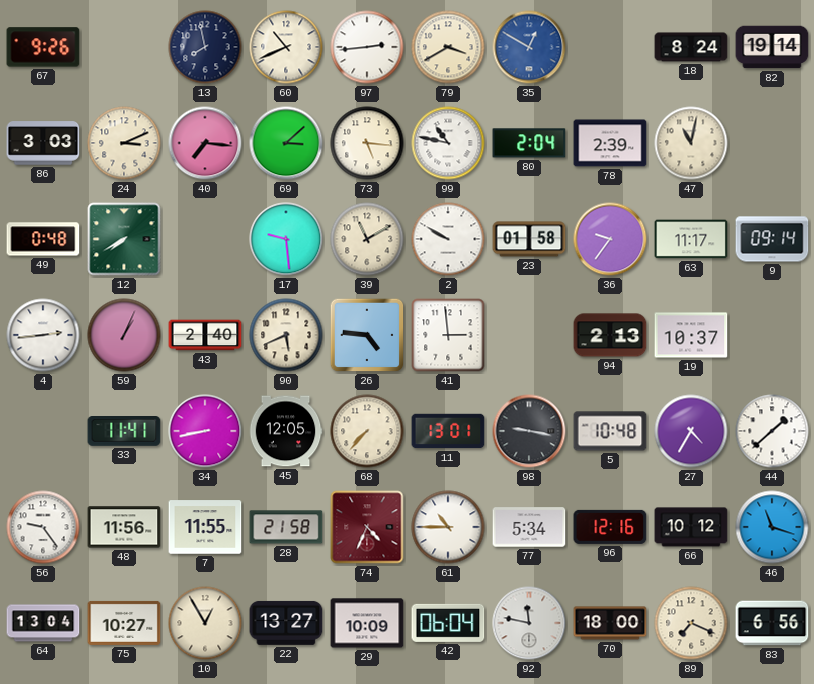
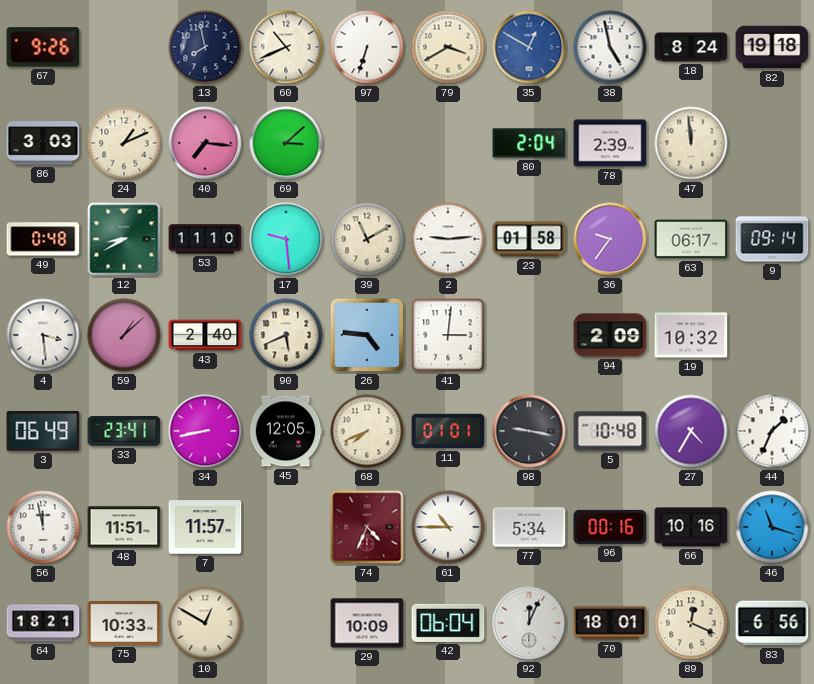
97: 2:44 -> 6:33
38: none -> 4:58
82: 19:14 -> 19:18
24: 3:11 -> 1:11
73: 5:16 -> none
99: 10:47 -> none
47: 11:02 -> 11:59
12: 7:40 -> 8:40
53: none -> 11:10
2: 9:50 -> 9:14
63: 11:17 -> 06:17
4: 2:44 -> 3:29
59: 1:04 -> 1:08
41: 2:59 -> 3:01
94: 2:13 -> 2:09
19: 10:37 -> 10:32
3: none -> 06:49
33: 11:41 -> 23:41
68: 7:37 -> 7:41
11: 13:01 -> 01:01
44: 1:38 -> 1:34
56: 9:24 -> 11:58
48: 11:56 -> 11:51
7: 11:55 -> 11:57
28: 21:58 -> none
96: 12:16 -> 00:16
66: 10:12 -> 10:16
64: 13:04 -> 18:21
75: 10:27 -> 10:33
10: 12:55 -> 12:50
22: 13:27 -> none
92: 11:47 -> 12:04
70: 18:00 -> 18:01
89: 7:19 -> 12:19
